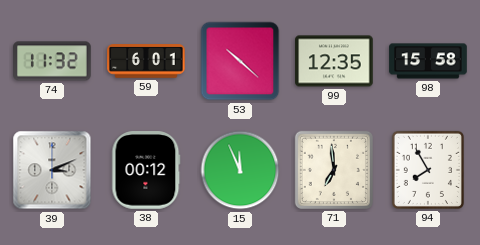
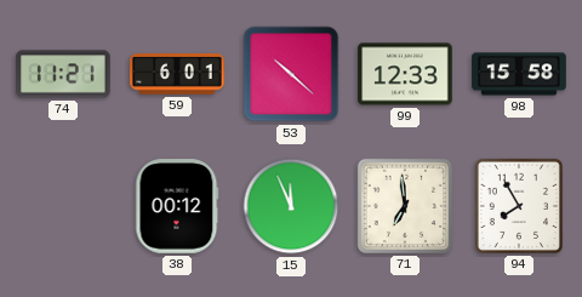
74: 11:32 -> 11:21
99: 12:35 -> 12:33
39: 3:11 -> none
